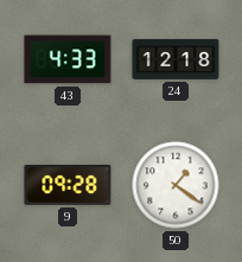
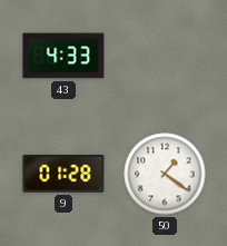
24: 12:18 -> none
9: 09:28 -> 01:28
